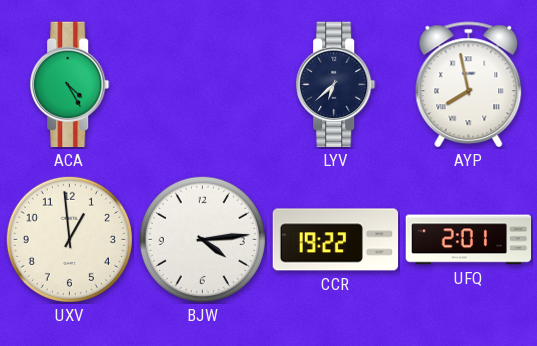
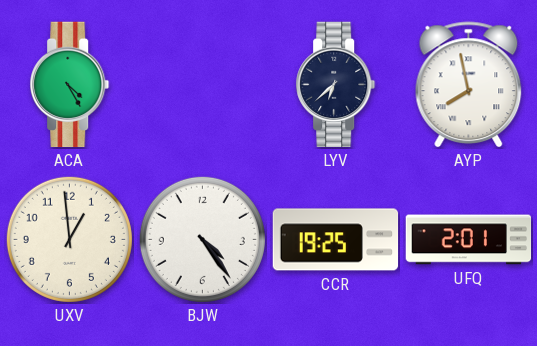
BJW: 4:14 -> 4:24
CCR: 19:22 -> 19:25
